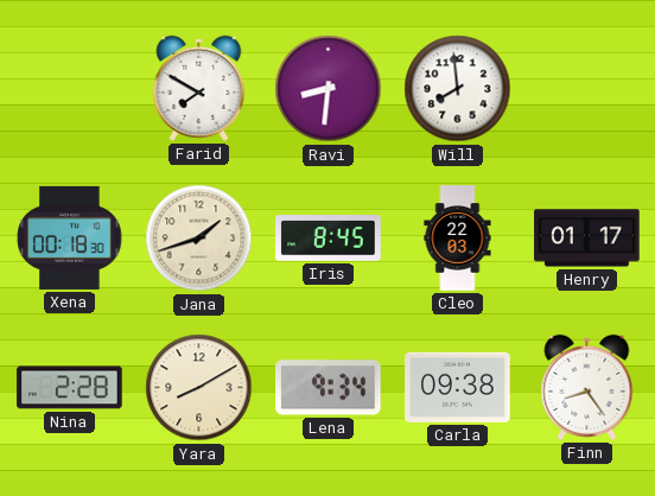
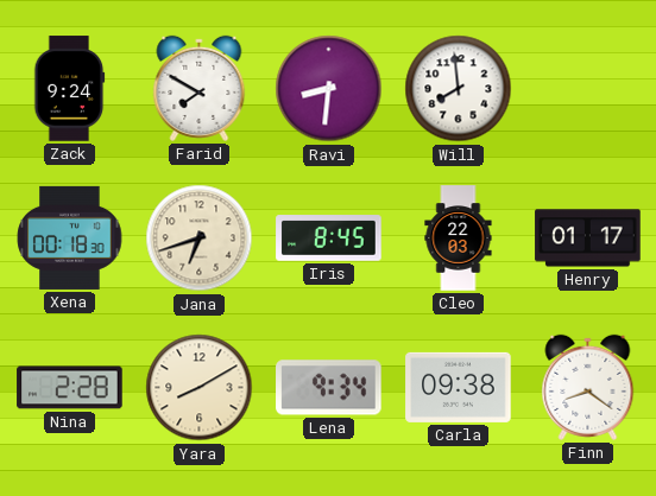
Zack: none -> 9:24
Jana: 1:42 -> 6:42
Finn: 8:24 -> 8:21
